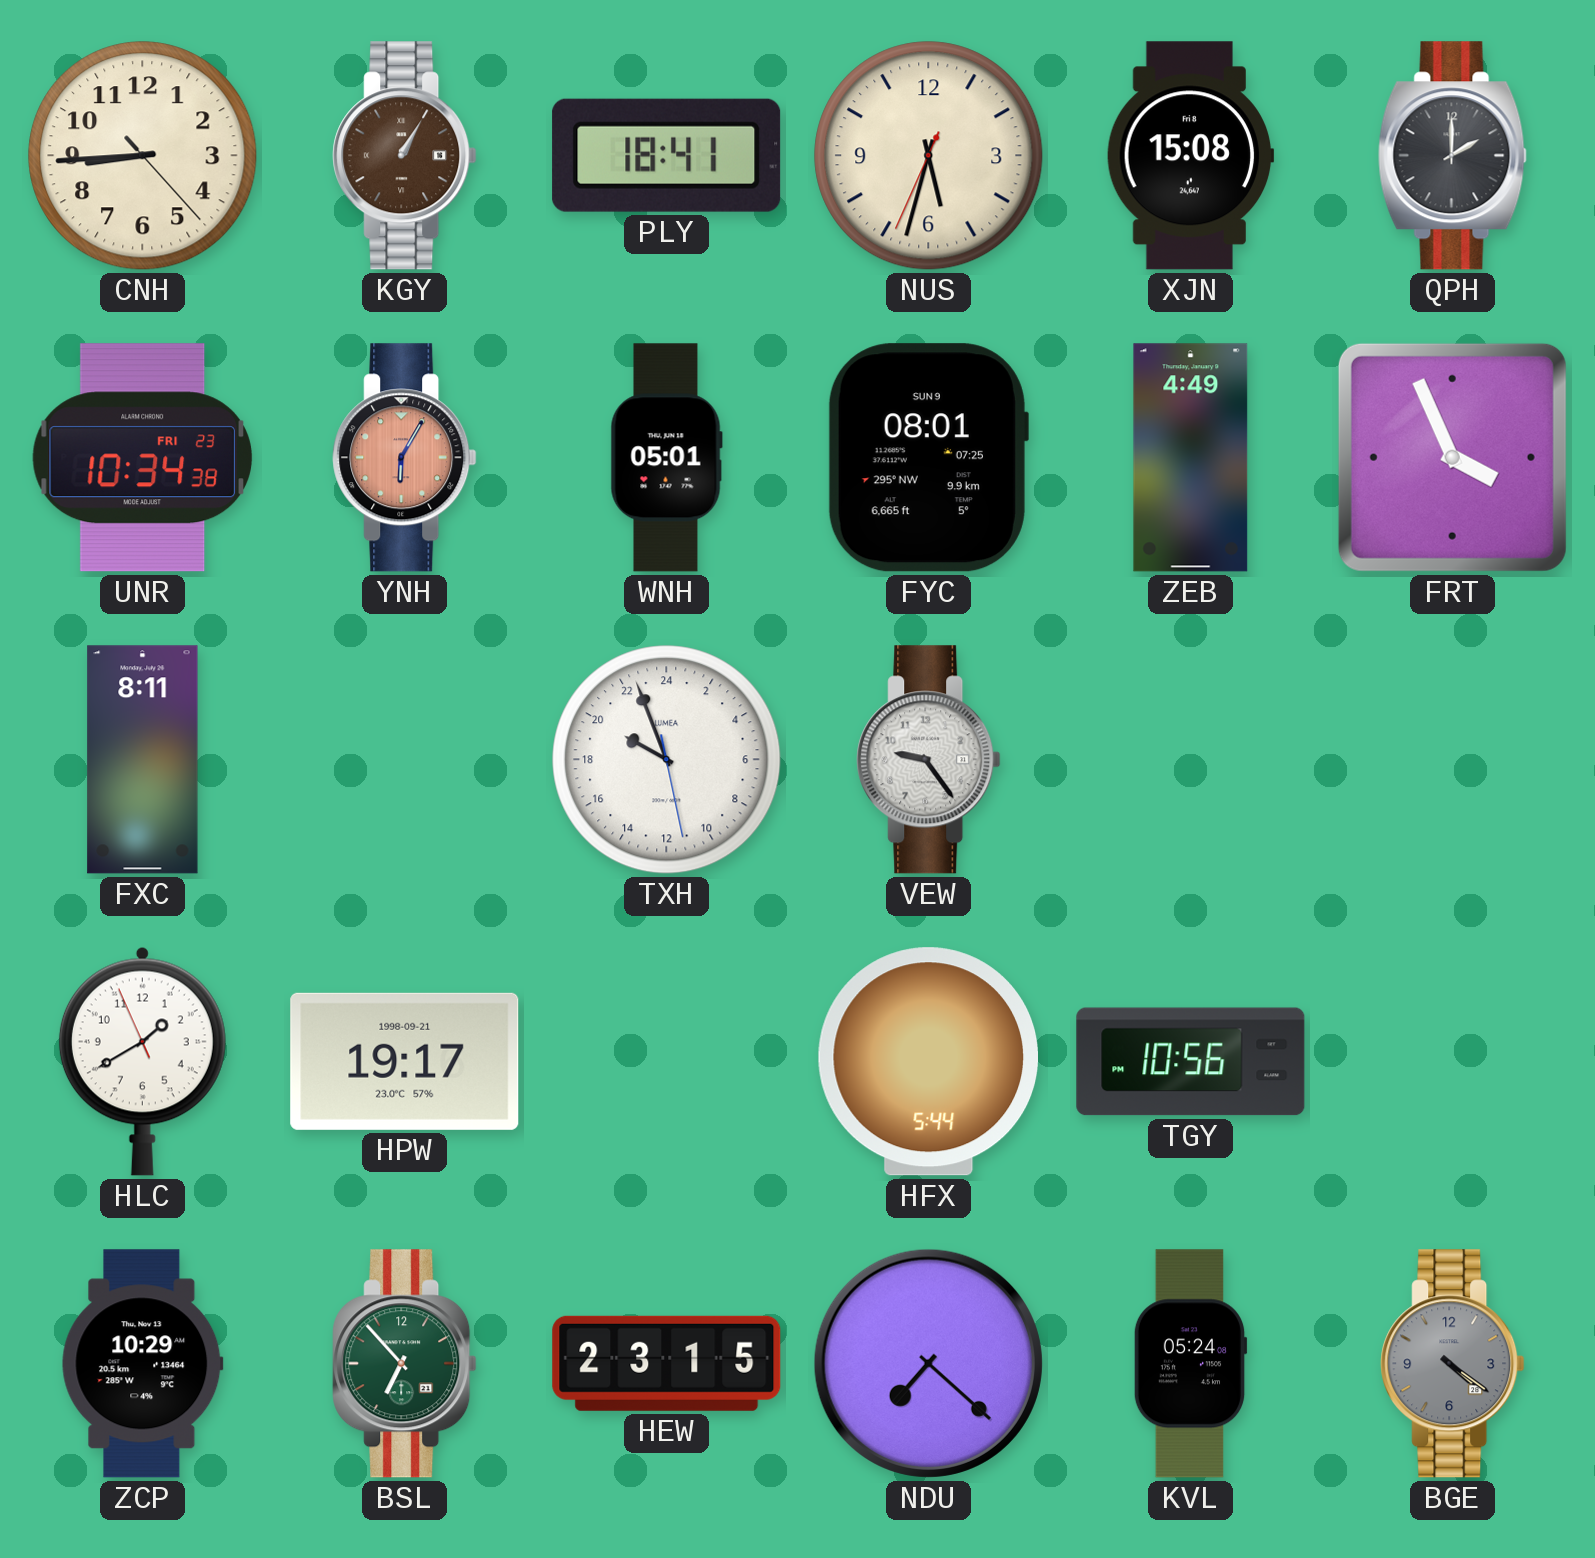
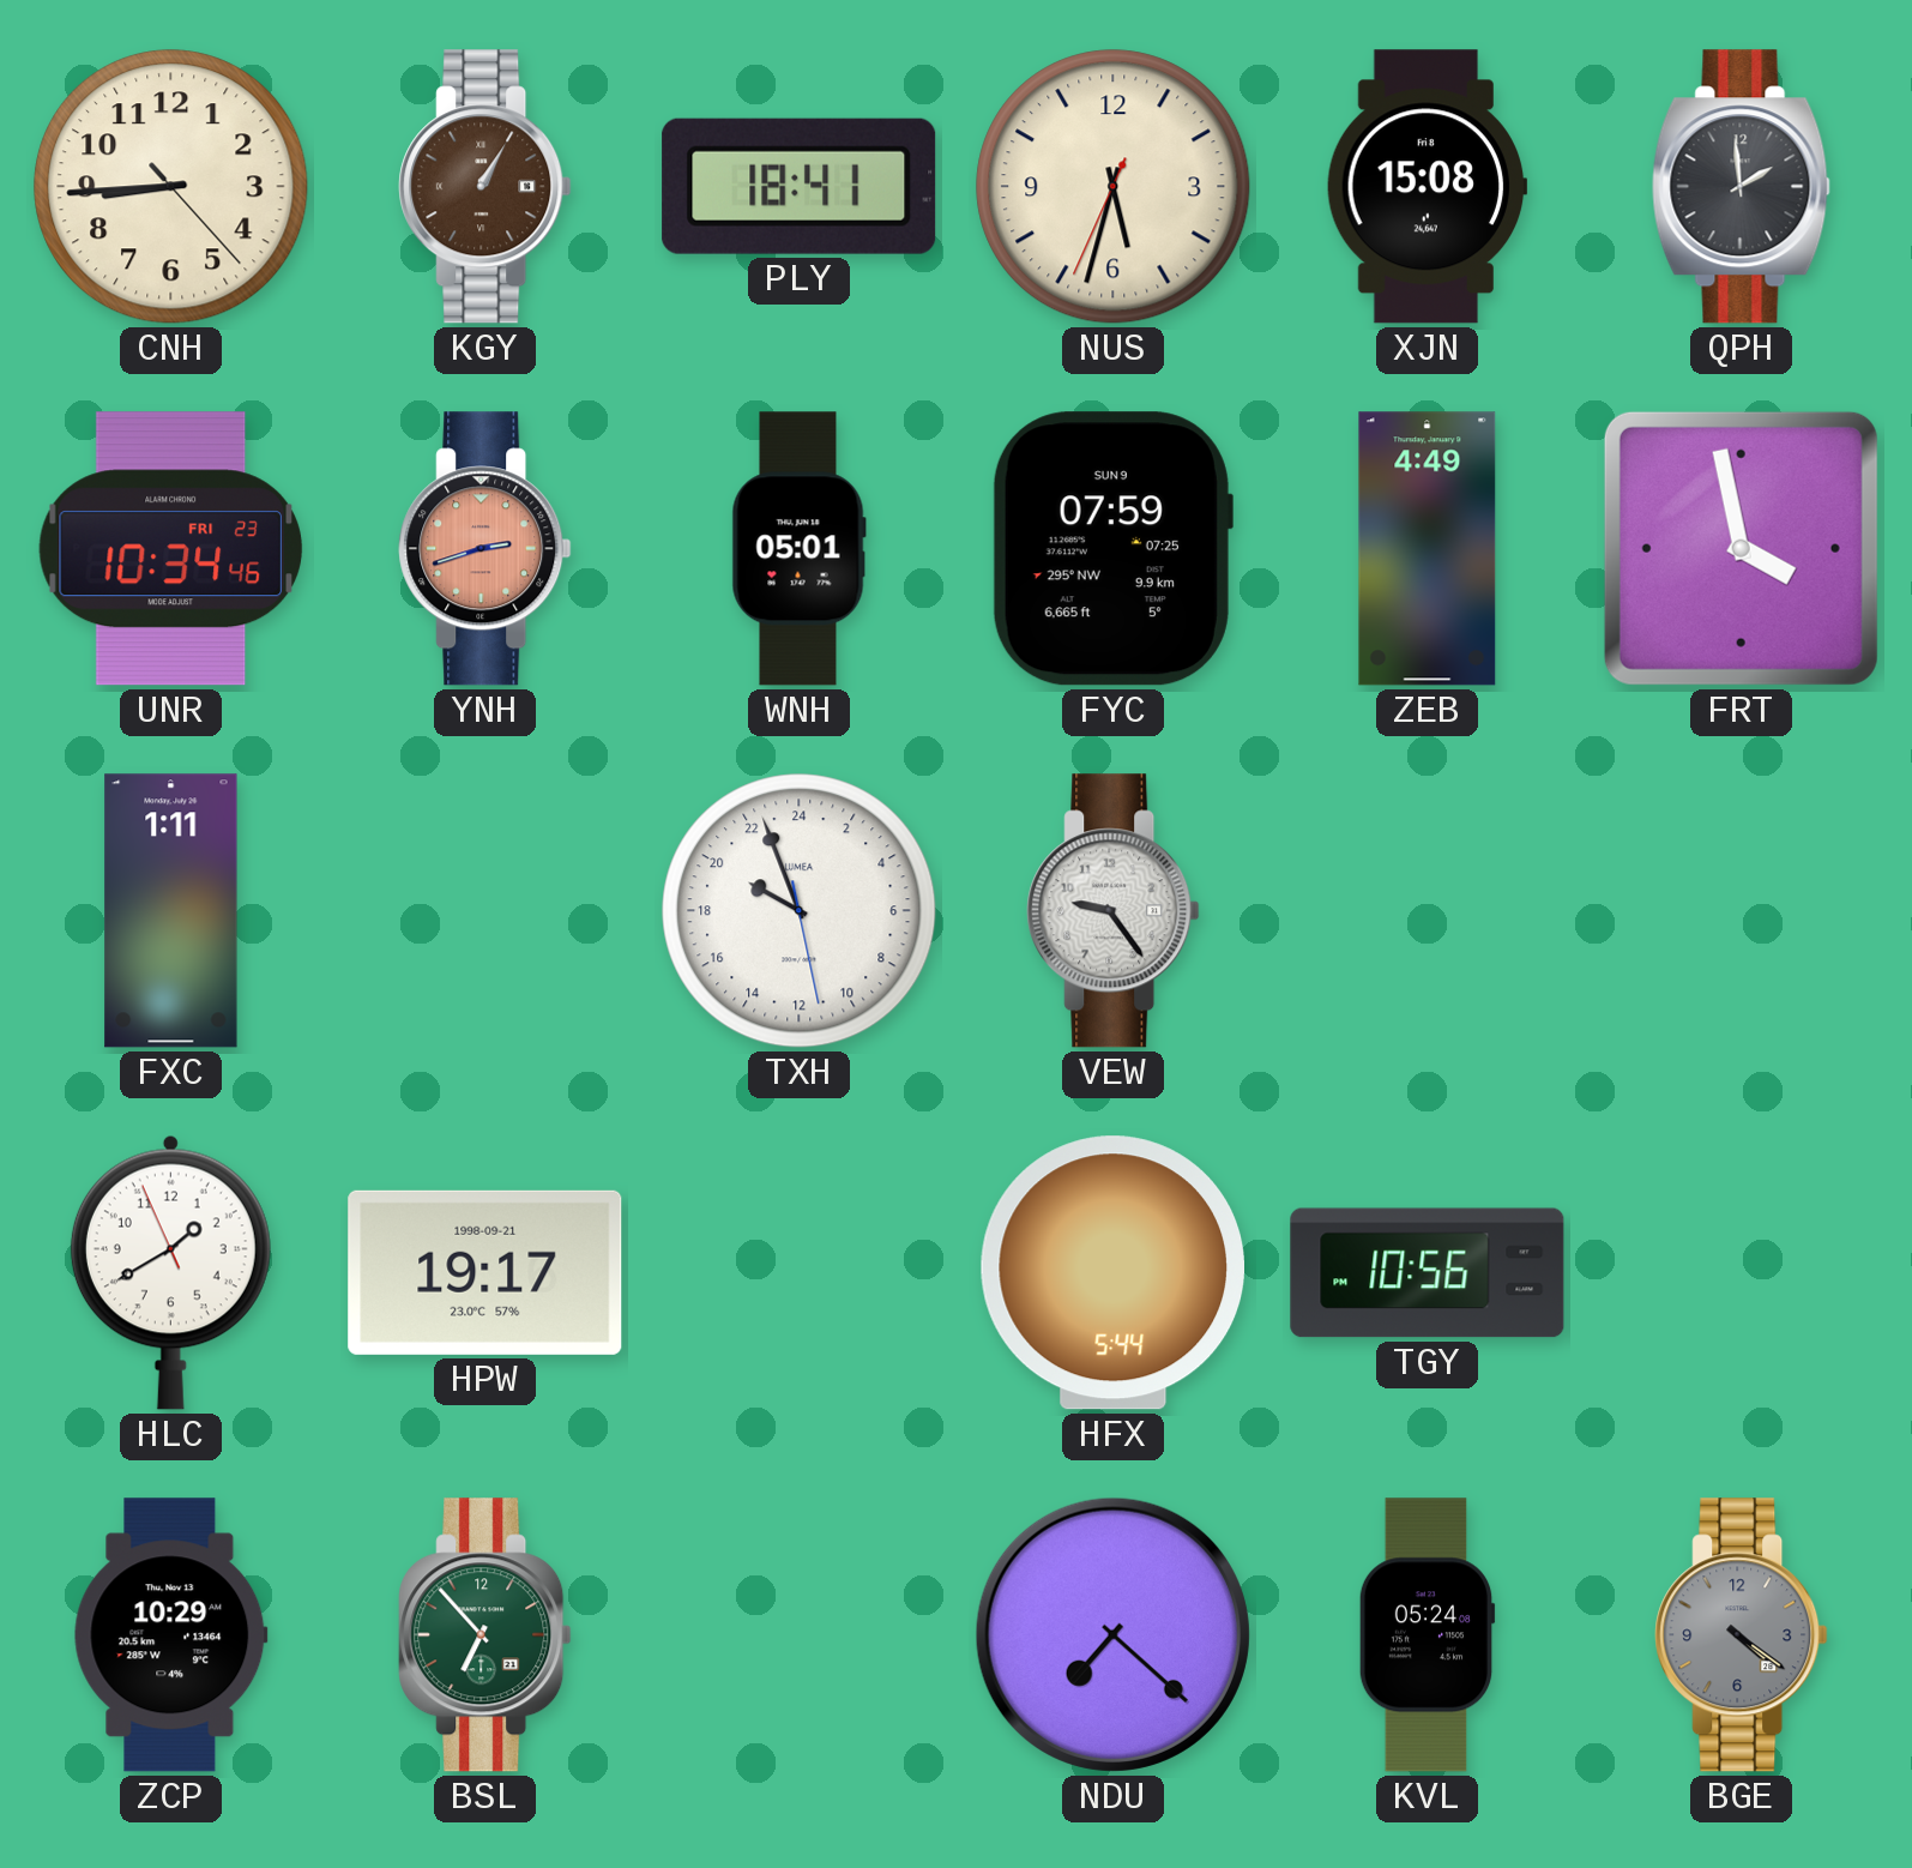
QPH: 2:00 -> 1:59
UNR: 10:34:38 -> 10:34:46
YNH: 6:05 -> 2:42
FYC: 08:01 -> 07:59
FRT: 3:56 -> 3:58
FXC: 8:11 -> 1:11
HEW: 23:15 -> none
